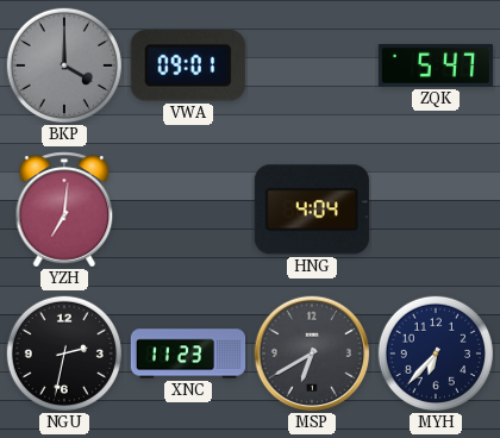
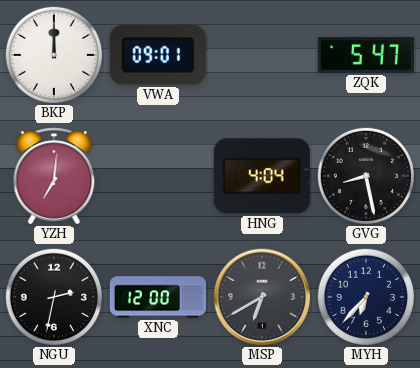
BKP: 4:00 -> 12:00
BKP dial: grey -> white
GVG: none -> 8:28
XNC: 11:23 -> 12:00
